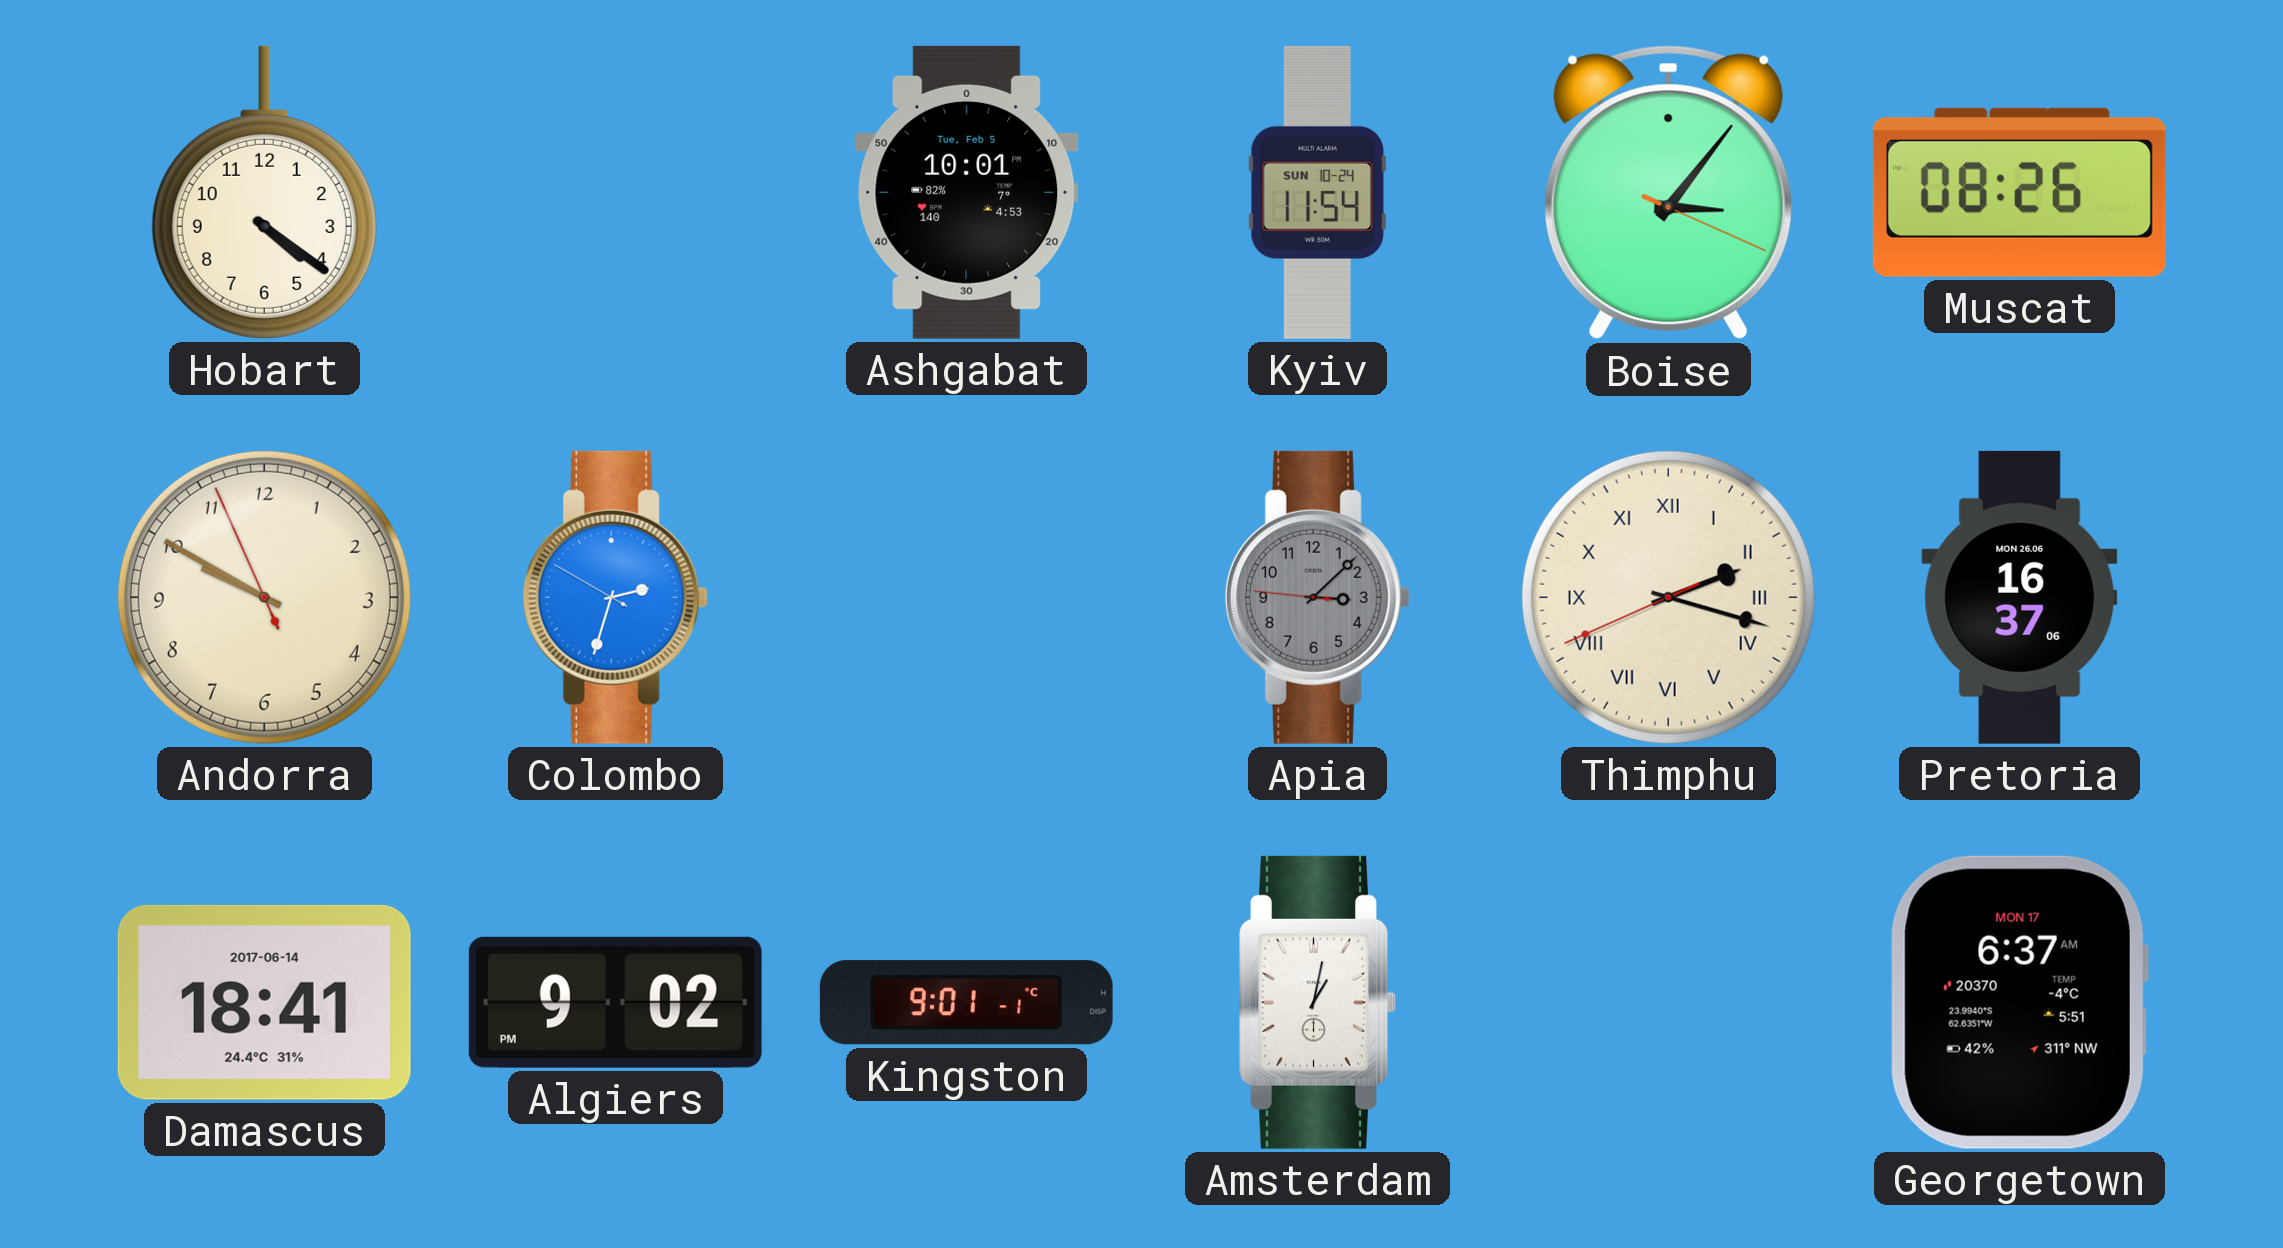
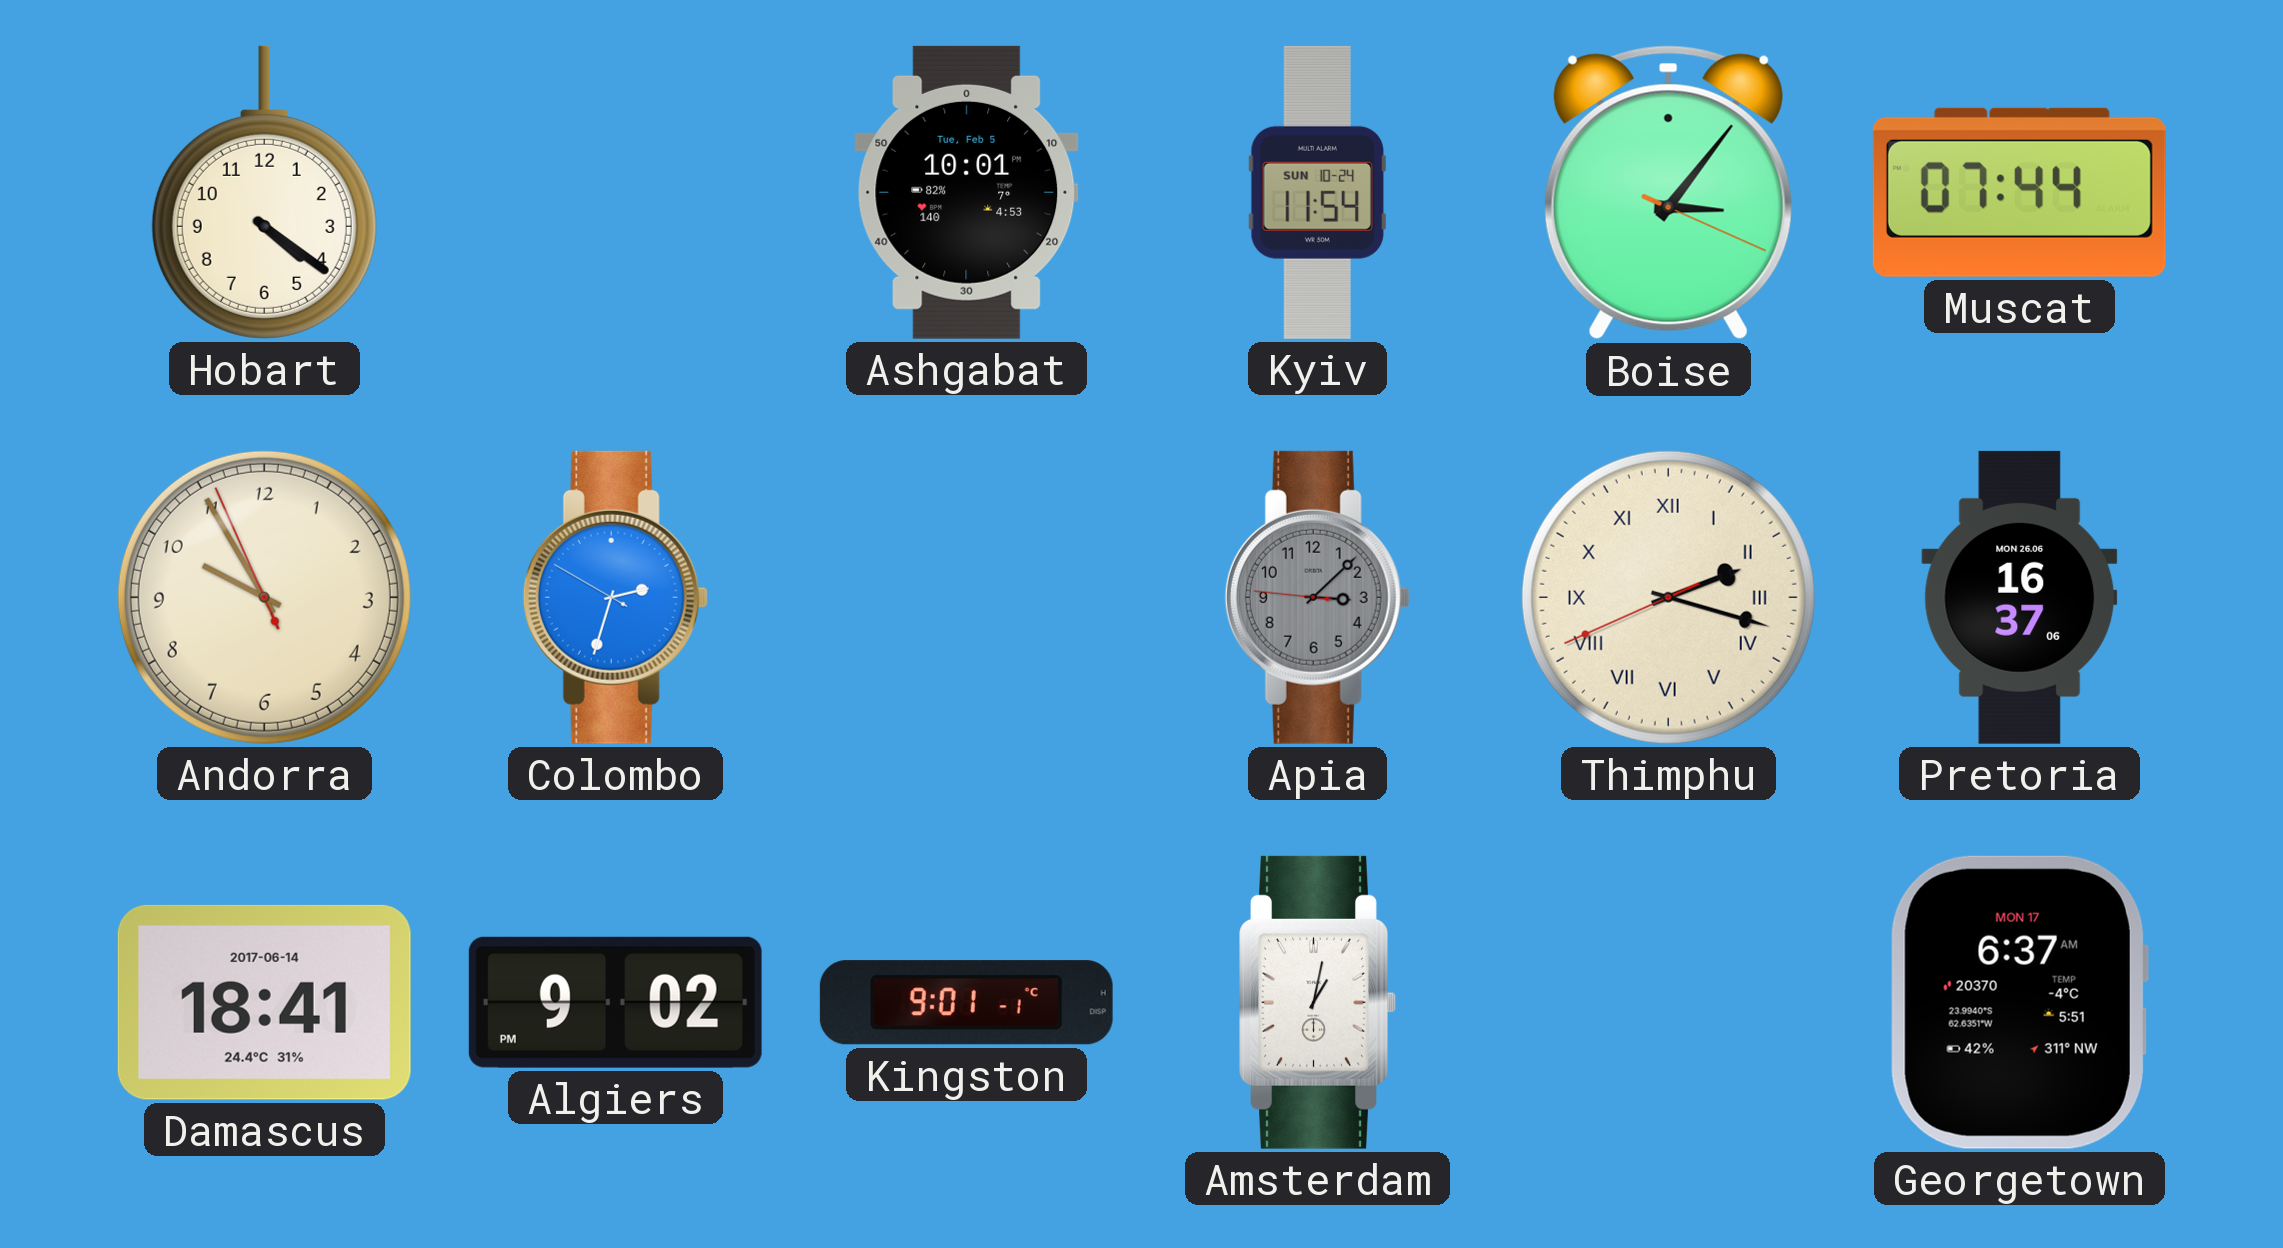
Muscat: 08:26 -> 07:44
Andorra: 9:49 -> 9:54
